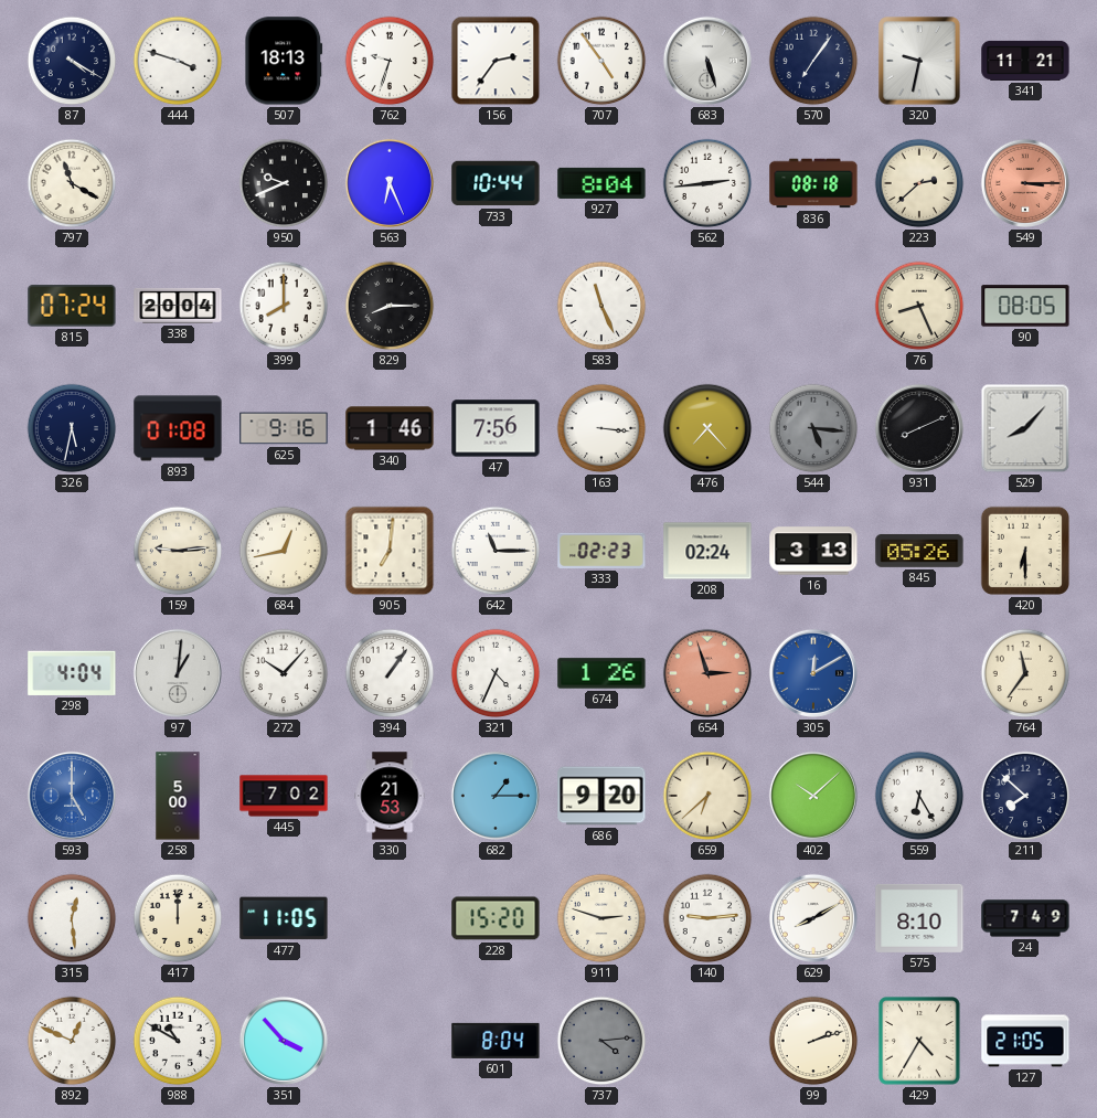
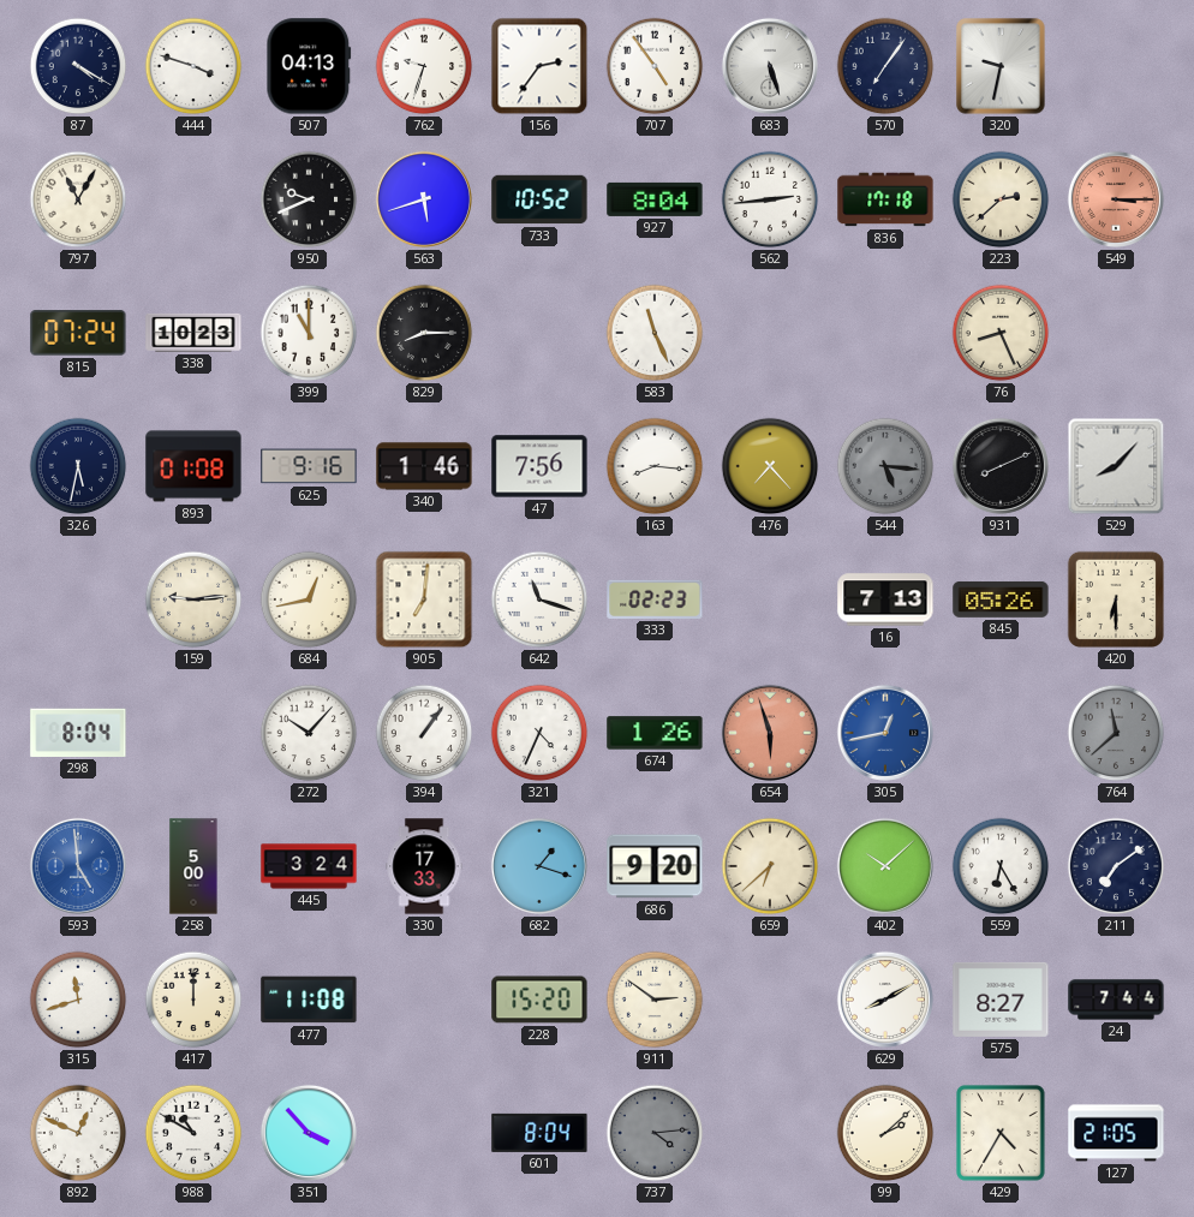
507: 18:13 -> 04:13
341: 11:21 -> none
797: 11:20 -> 11:05
563: 6:26 -> 5:42
733: 10:44 -> 10:52
836: 08:18 -> 17:18
338: 20:04 -> 10:23
399: 8:00 -> 11:00
90: 08:05 -> none
163: 3:16 -> 8:16
642: 11:15 -> 11:18
208: 02:24 -> none
16: 3:13 -> 7:13
298: 4:04 -> 8:04
97: 1:01 -> none
654: 2:57 -> 5:57
305: 12:10 -> 12:43
764: 11:36 -> 11:38
764 dial: cream -> grey
593: 5:00 -> 4:59
445: 7:02 -> 3:24
330: 21:53 -> 17:33
682: 1:15 -> 1:18
211: 7:52 -> 7:09
315: 12:29 -> 11:42
477: 11:05 -> 11:08
911: 2:48 -> 2:51
140: 9:14 -> none
575: 8:10 -> 8:27
24: 7:49 -> 7:44
99: 2:12 -> 2:08
